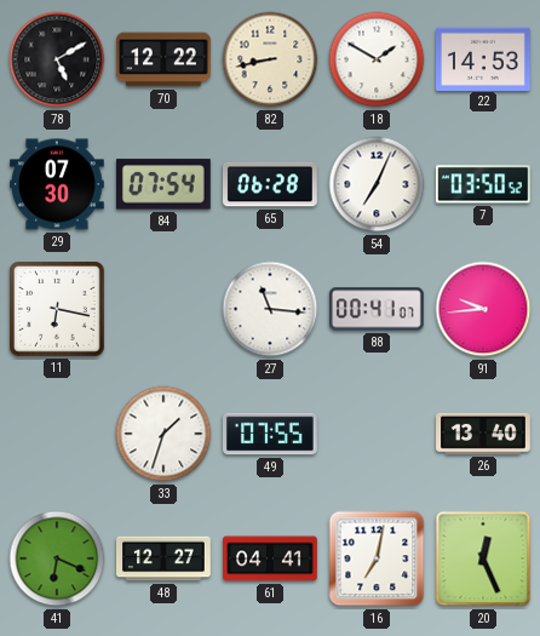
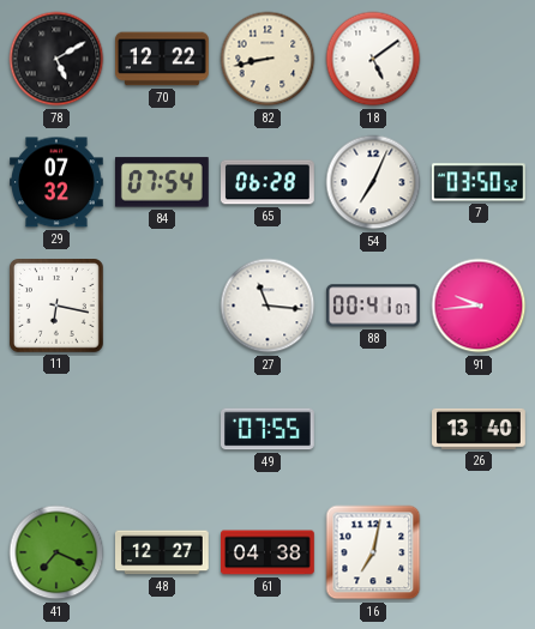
18: 1:50 -> 5:09
22: 14:53 -> none
29: 07:30 -> 07:32
33: 1:33 -> none
41: 6:19 -> 7:19
61: 04:41 -> 04:38
20: 12:26 -> none
